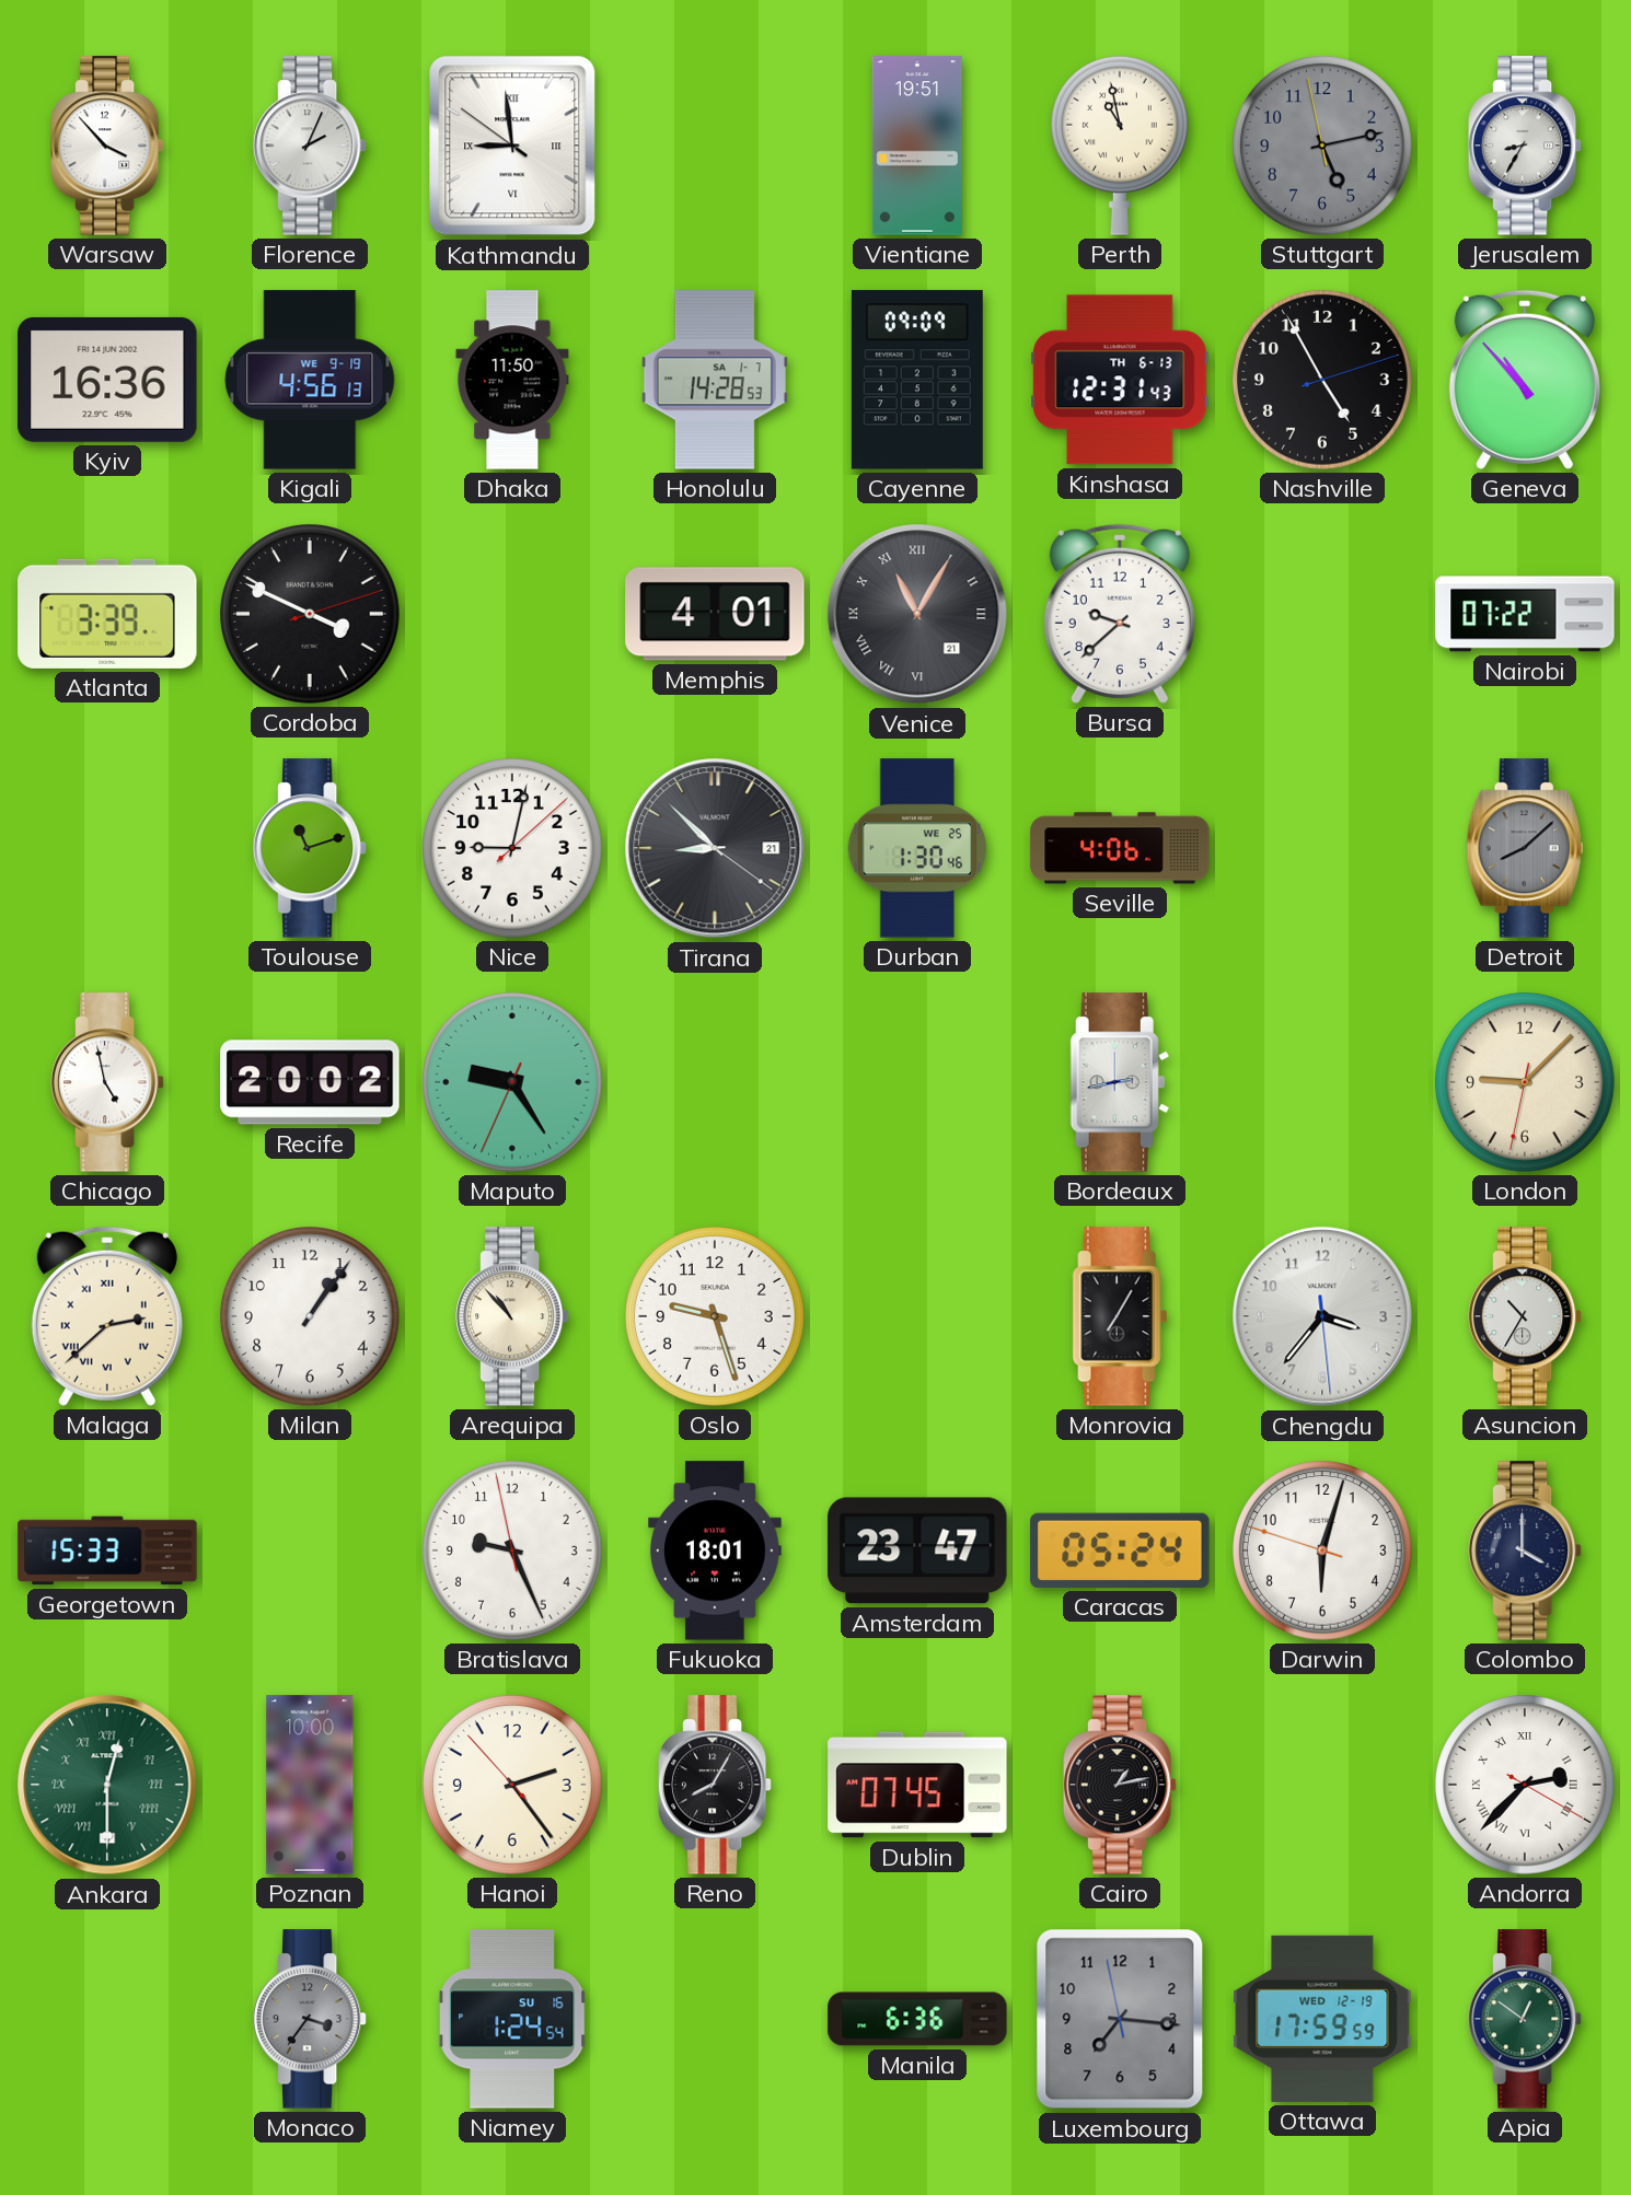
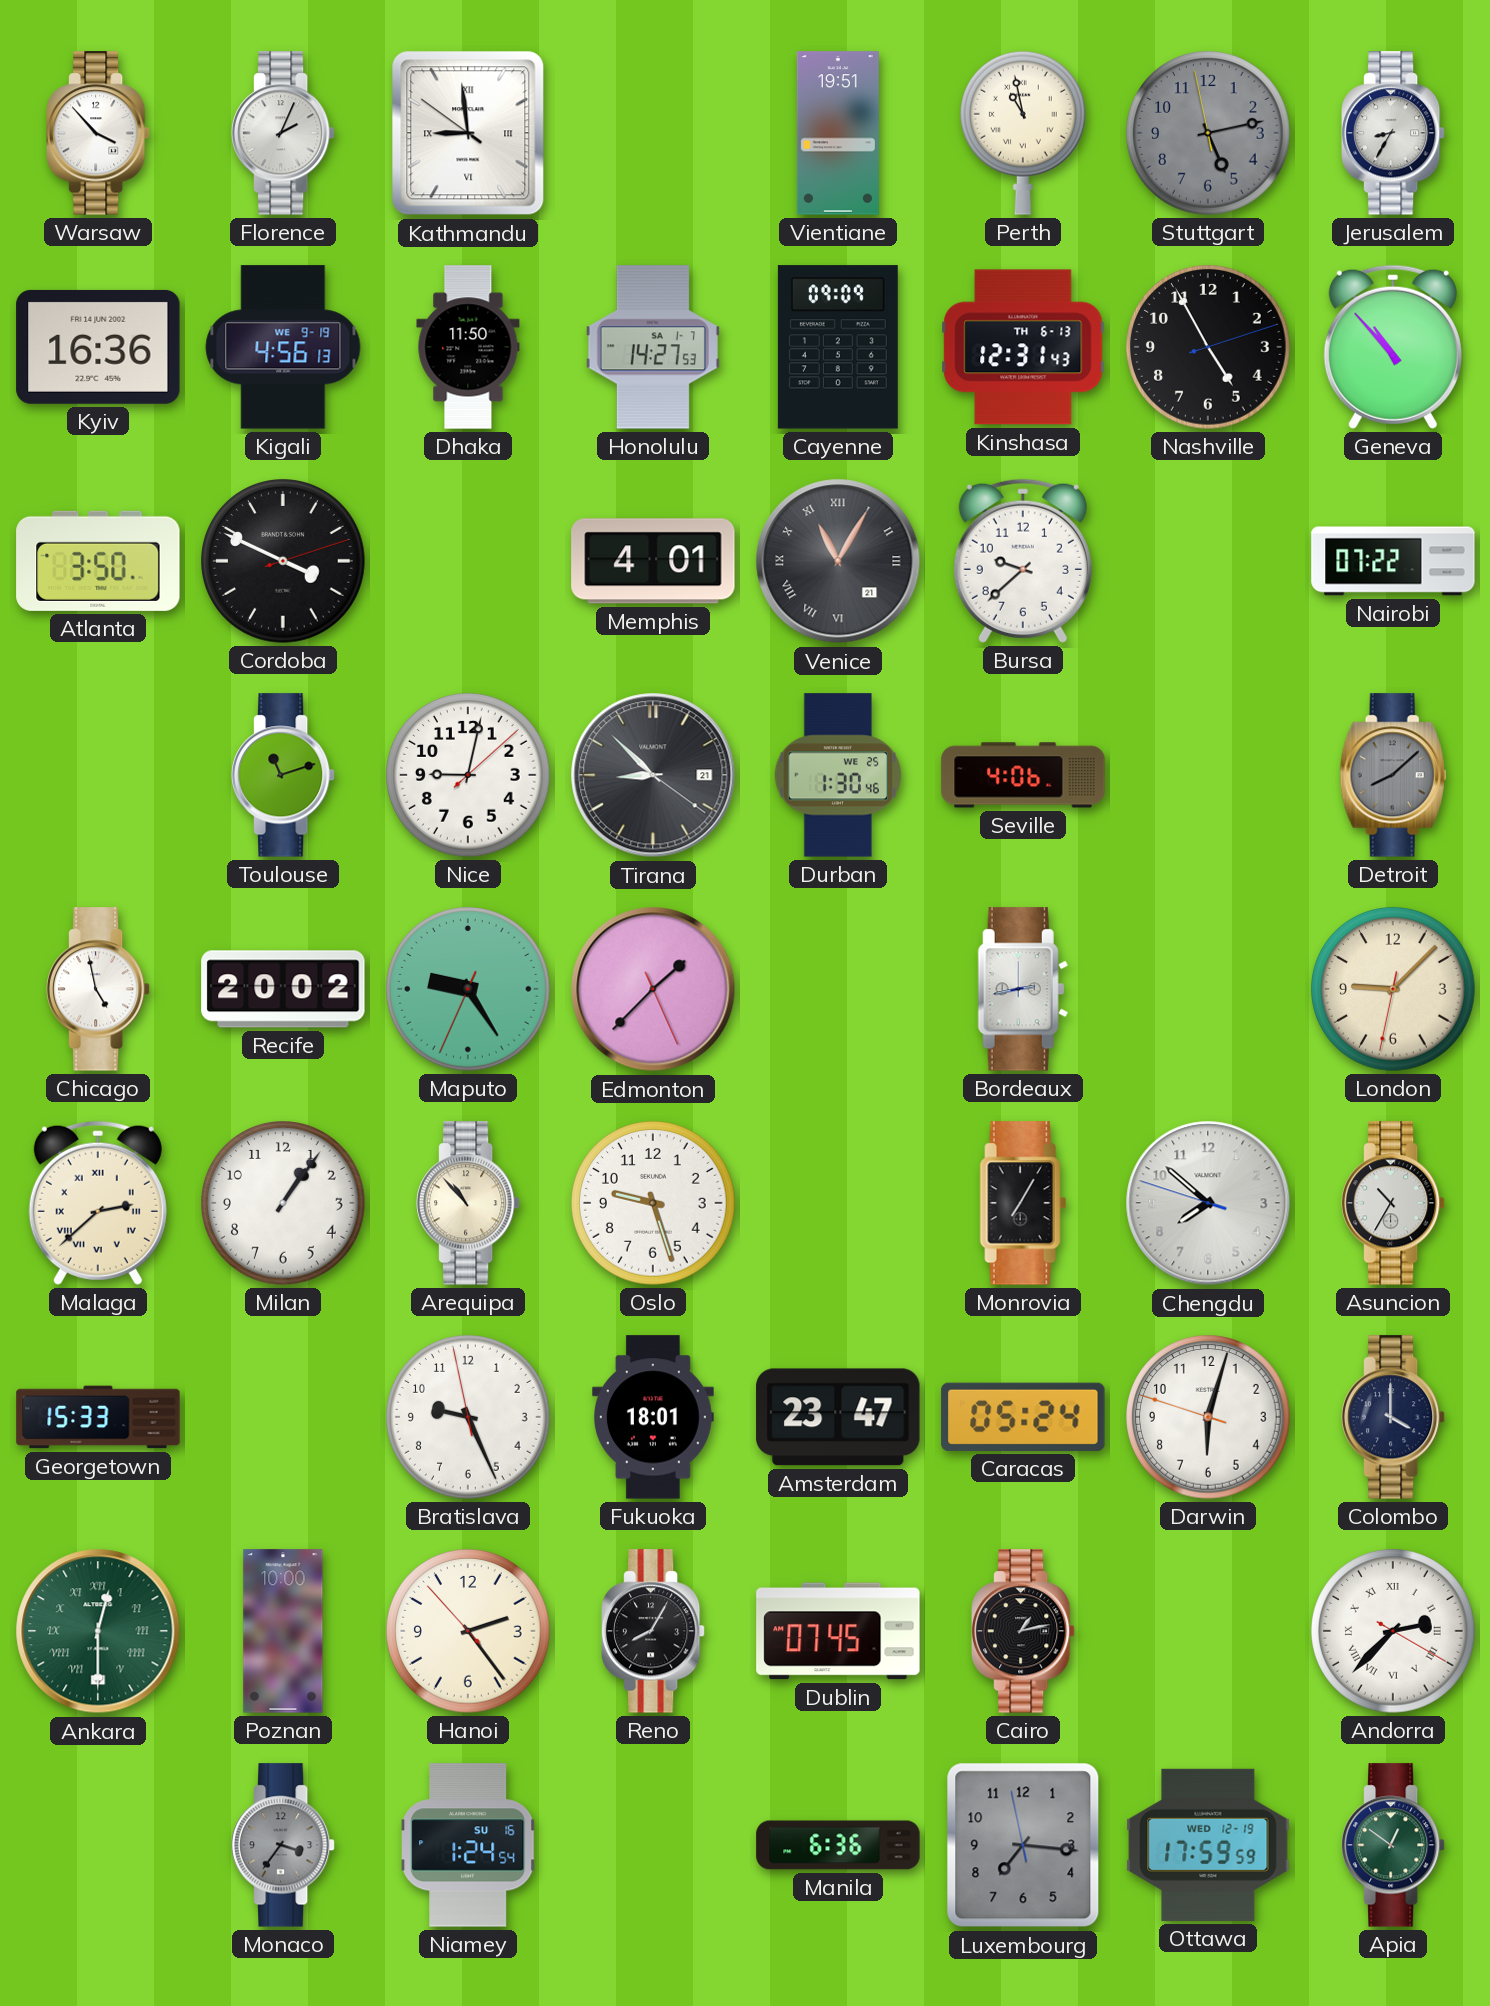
Honolulu: 14:28 -> 14:27
Atlanta: 3:39 -> 3:50
Edmonton: none -> 1:37
Chengdu: 3:36 -> 7:51
